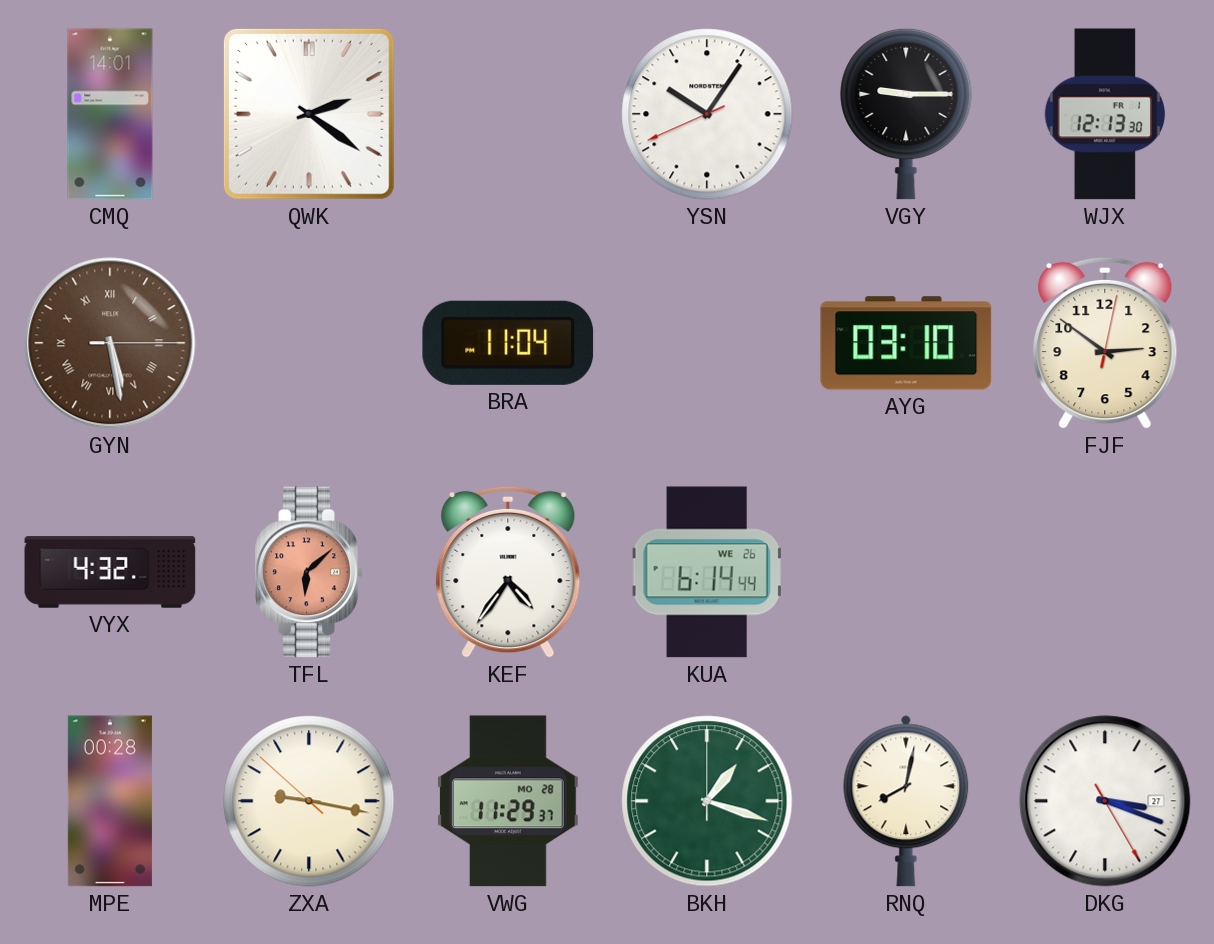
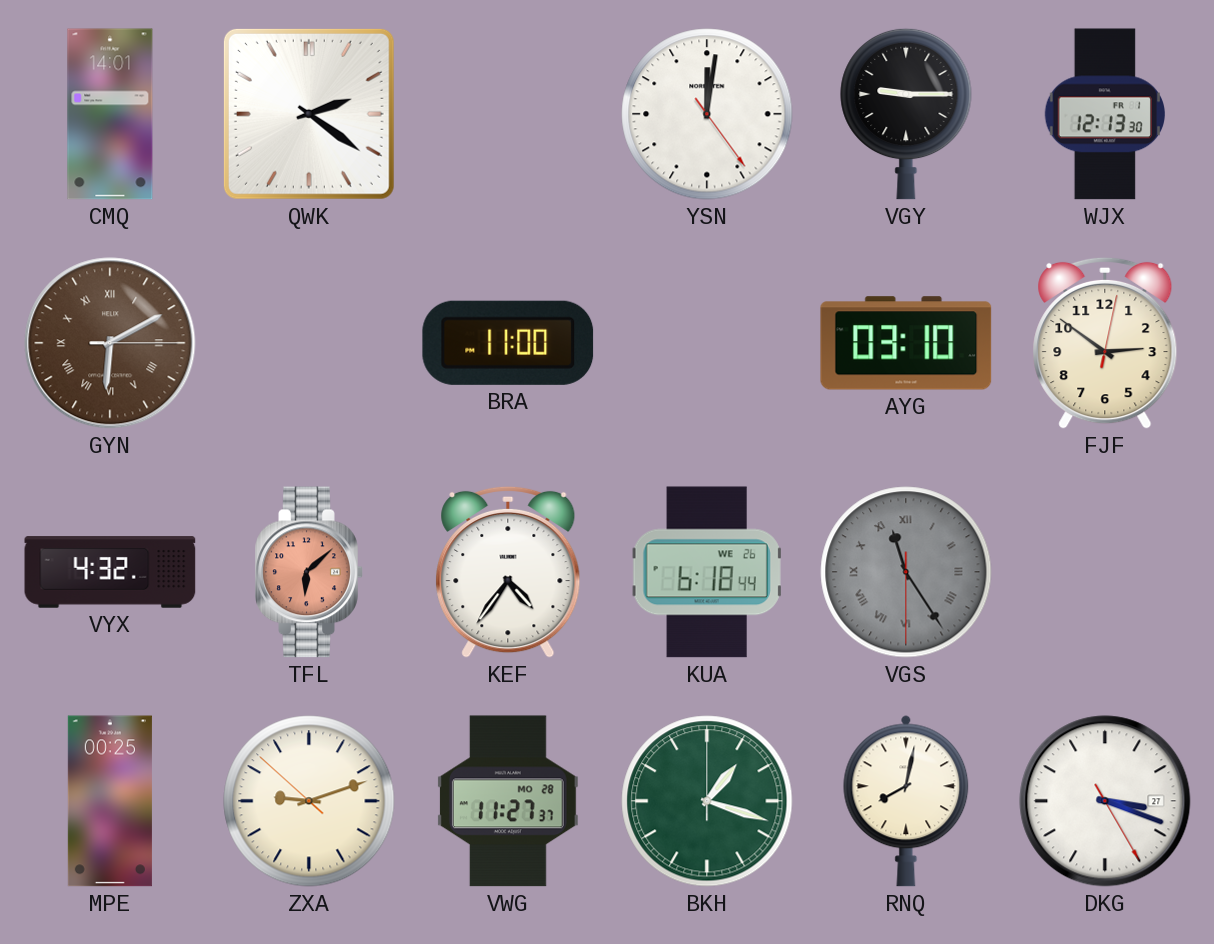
YSN: 10:05 -> 12:01
GYN: 5:28 -> 6:10
BRA: 11:04 -> 11:00
KUA: 6:14 -> 6:18
VGS: none -> 11:24
MPE: 00:28 -> 00:25
ZXA: 9:16 -> 9:11
VWG: 11:29 -> 11:27
